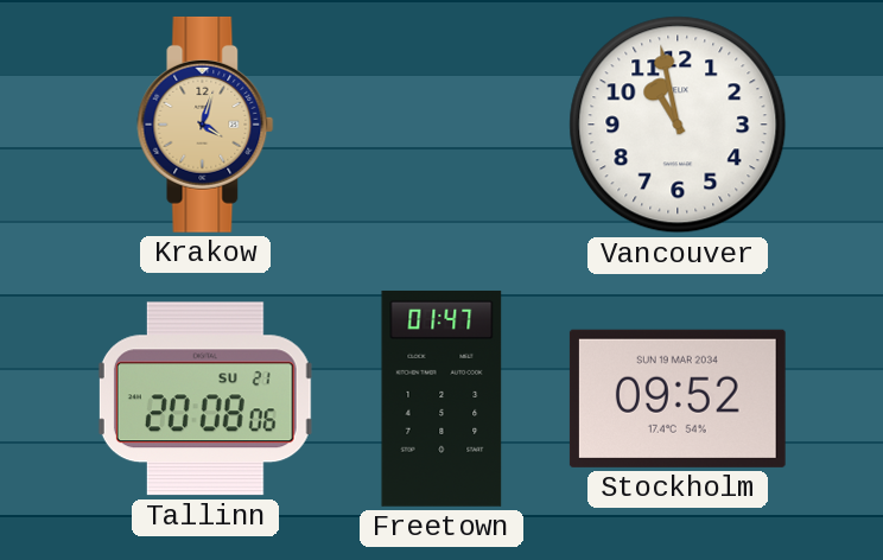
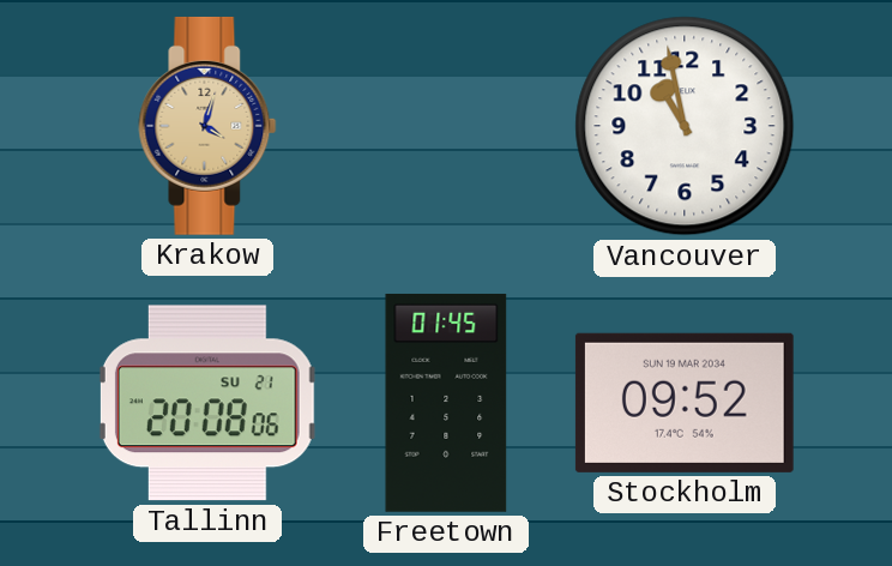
Freetown: 01:47 -> 01:45
